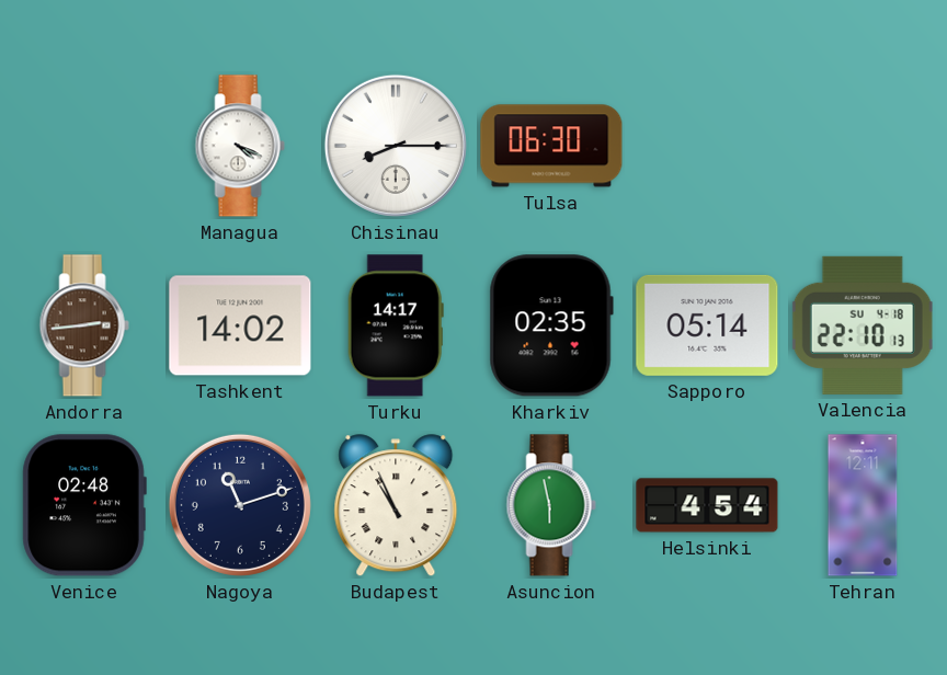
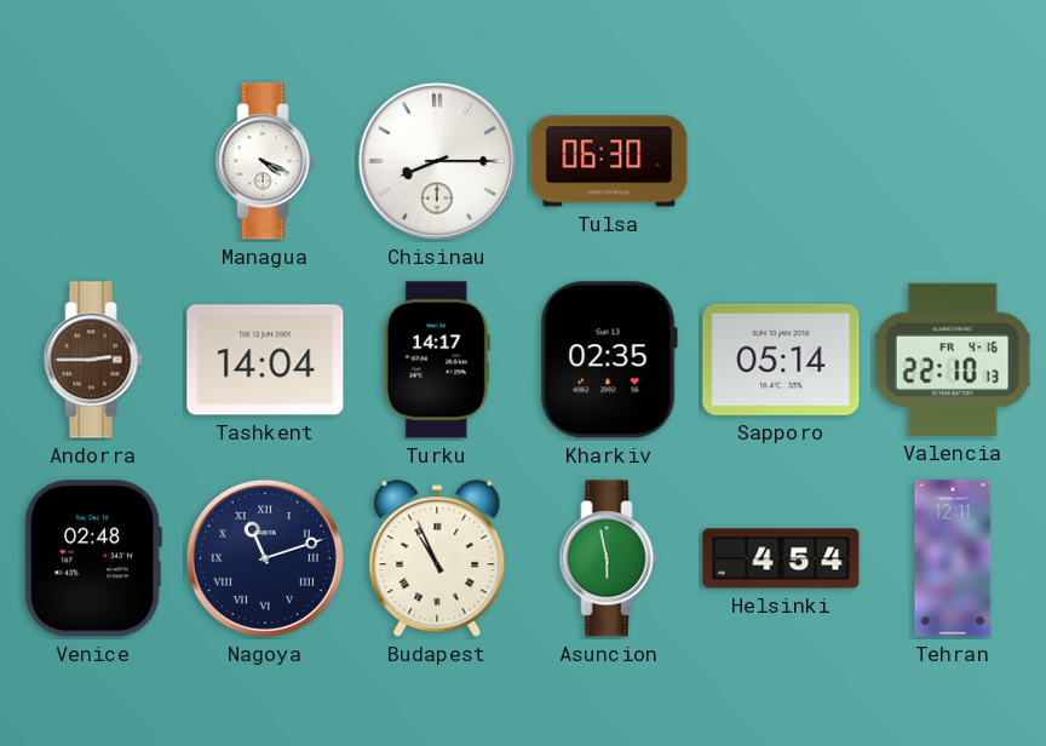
Andorra: 2:44 -> 2:45
Tashkent: 14:02 -> 14:04
Valencia date: SU 4-18 -> FR 4-16
Nagoya numerals: Arabic -> Roman
